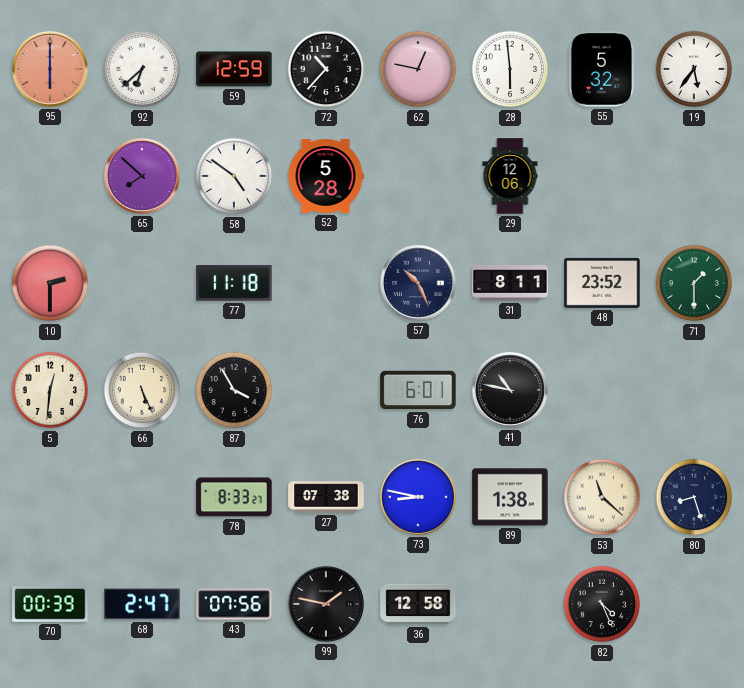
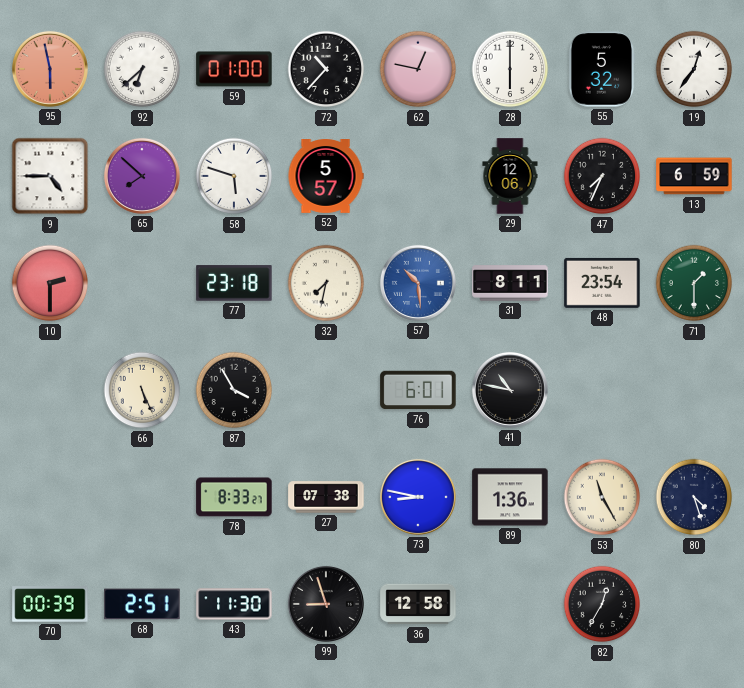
95: 6:00 -> 5:58
59: 12:59 -> 01:00
28: 5:59 -> 6:00
19: 5:36 -> 12:36
9: none -> 4:45
58: 4:51 -> 5:48
52: 5:28 -> 5:57
47: none -> 7:34
13: none -> 6:59
77: 11:18 -> 23:18
32: none -> 7:32
57: 10:26 -> 10:29
57 dial: navy -> blue
48: 23:52 -> 23:54
5: 12:31 -> none
89: 1:38 -> 1:36
53: 11:22 -> 11:25
80: 8:27 -> 4:27
68: 2:47 -> 2:51
43: 07:56 -> 11:30
99: 1:47 -> 8:57
82: 4:26 -> 12:35
